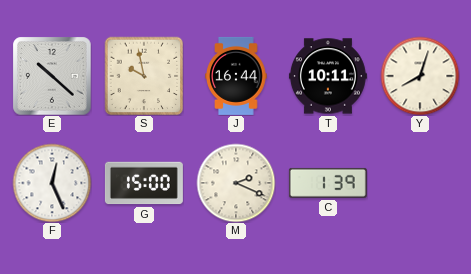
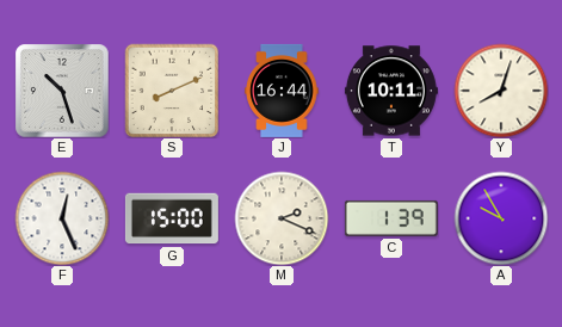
E: 10:22 -> 10:27
S: 9:58 -> 8:11
A: none -> 9:55
